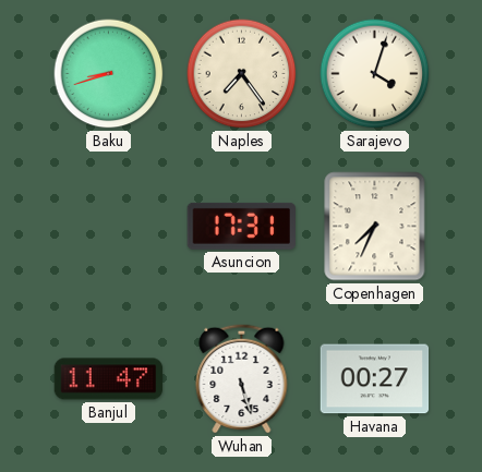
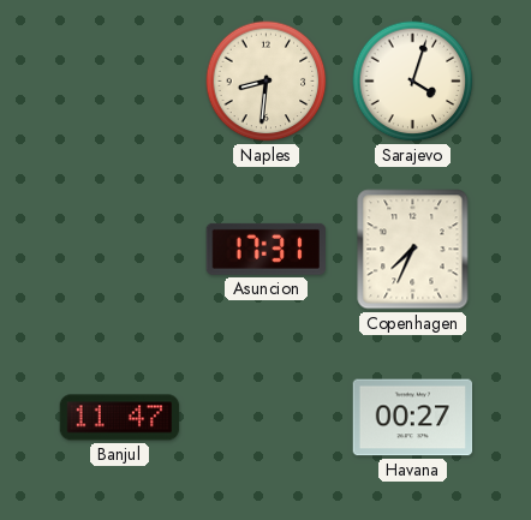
Baku: 8:42 -> none
Naples: 7:24 -> 8:31
Wuhan: 5:27 -> none
